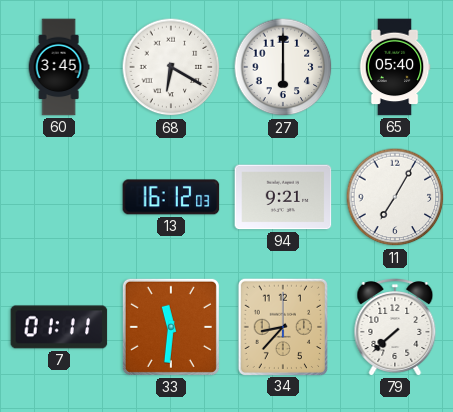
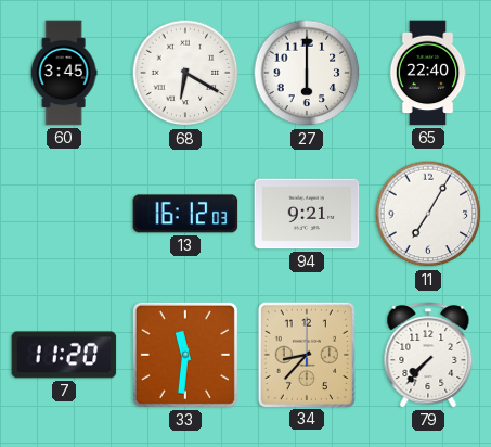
65: 05:40 -> 22:40
7: 01:11 -> 11:20
79: 7:38 -> 7:37
